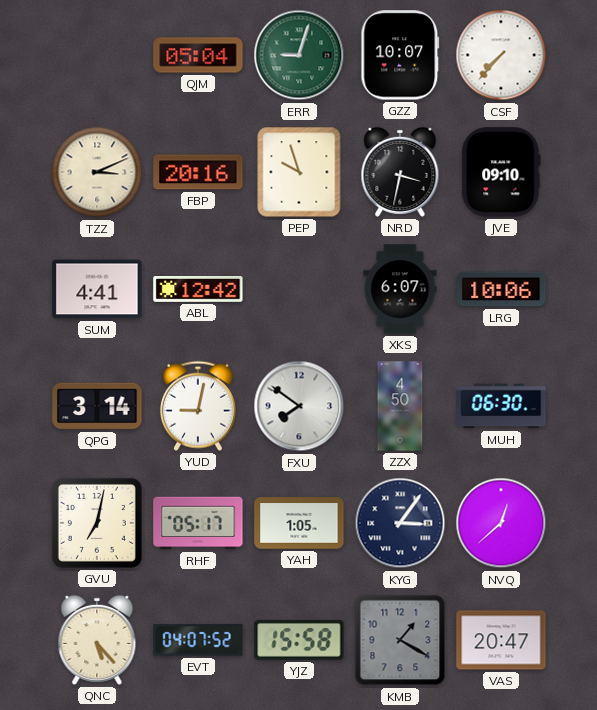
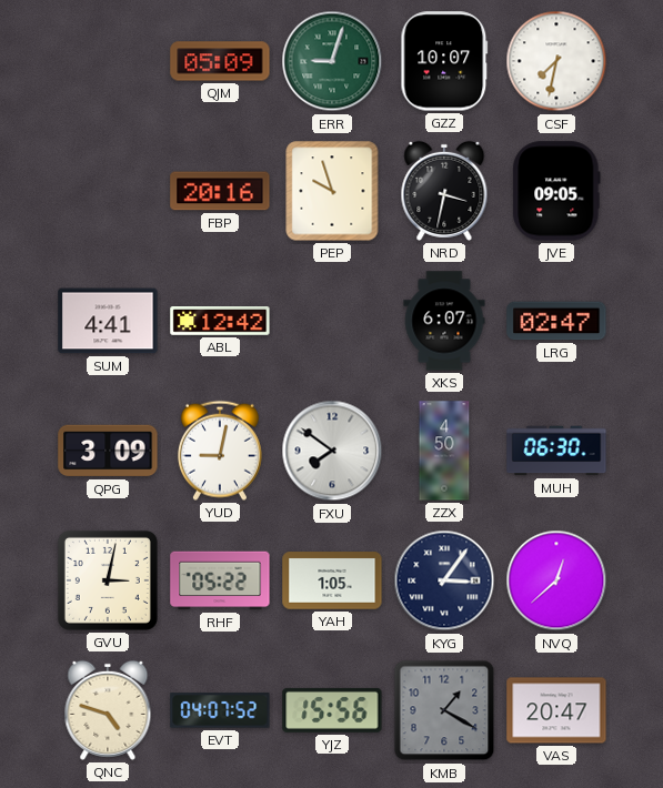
QJM: 05:04 -> 05:09
CSF: 7:37 -> 7:32
TZZ: 3:11 -> none
JVE: 09:10 -> 09:05
LRG: 10:06 -> 02:47
QPG: 3:14 -> 3:09
GVU: 7:02 -> 3:02
RHF: 05:17 -> 05:22
QNC: 5:23 -> 4:48
YJZ: 15:58 -> 15:56
